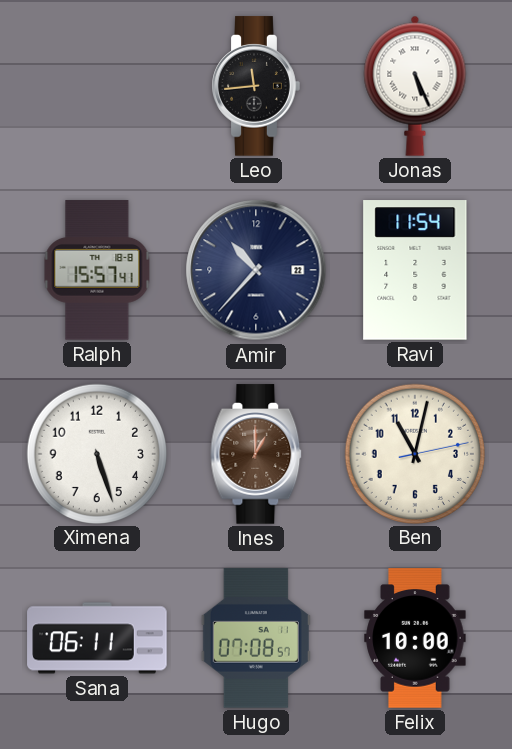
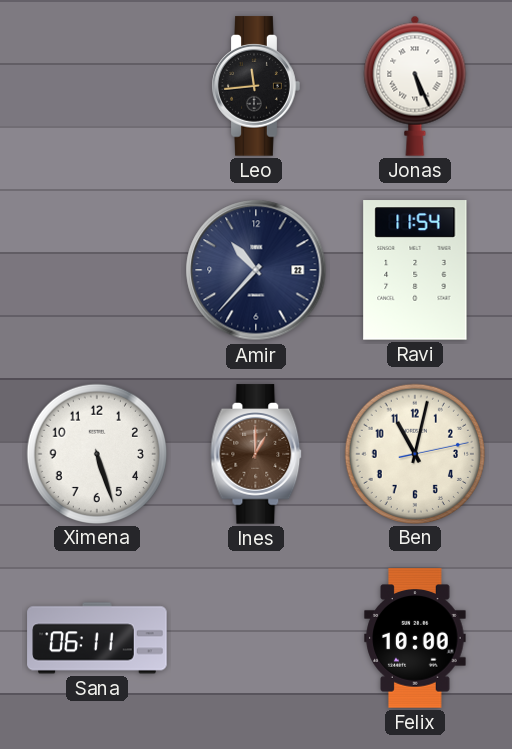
Ralph: 15:57 -> none
Hugo: 07:08 -> none
